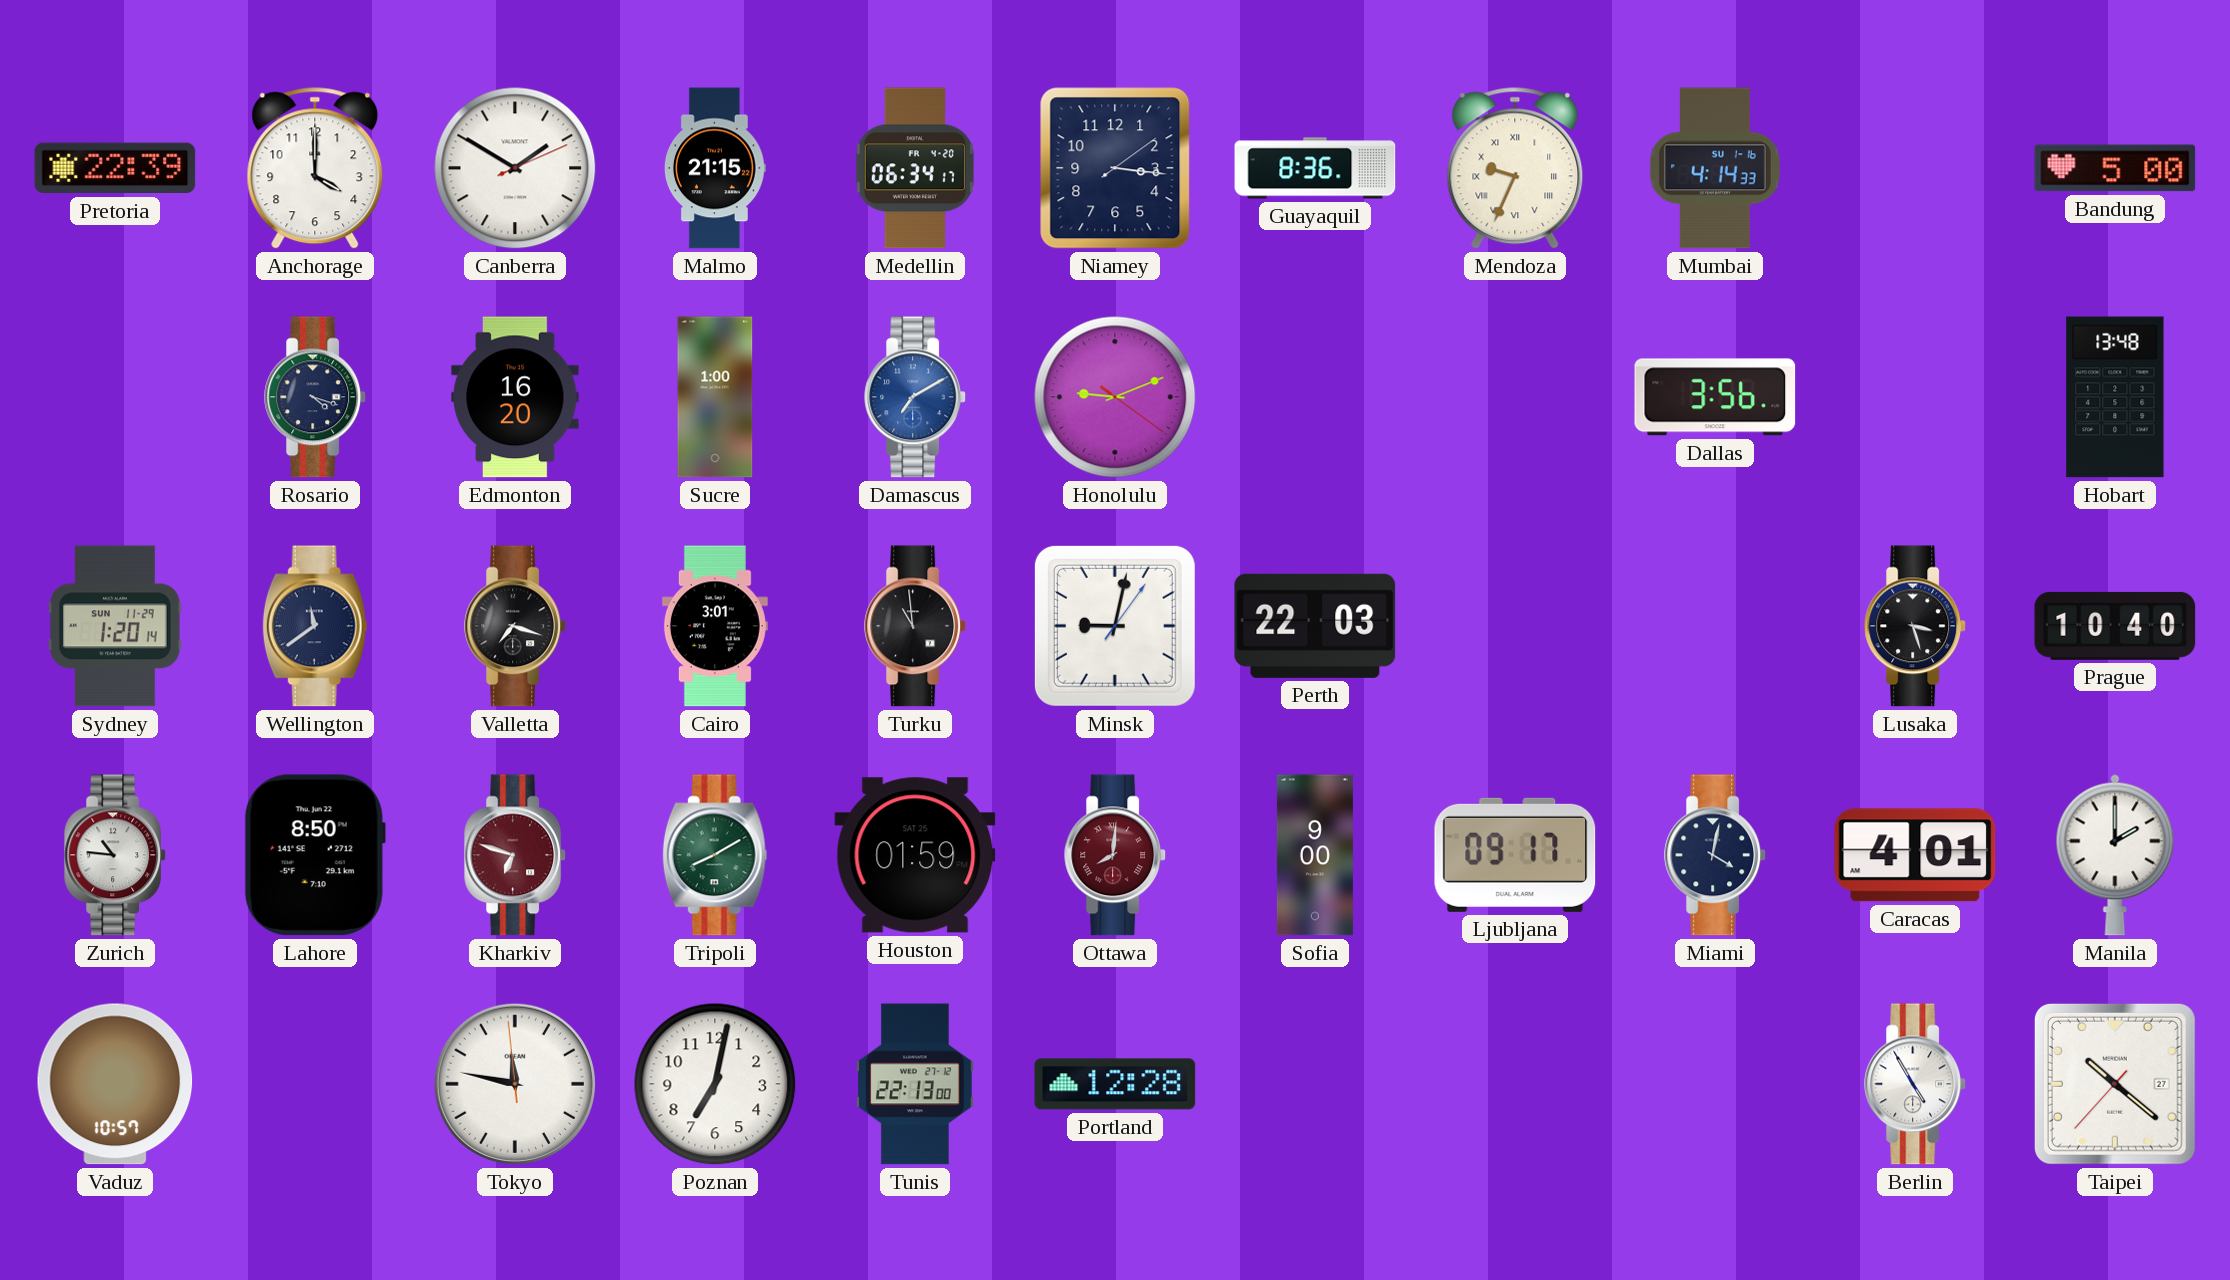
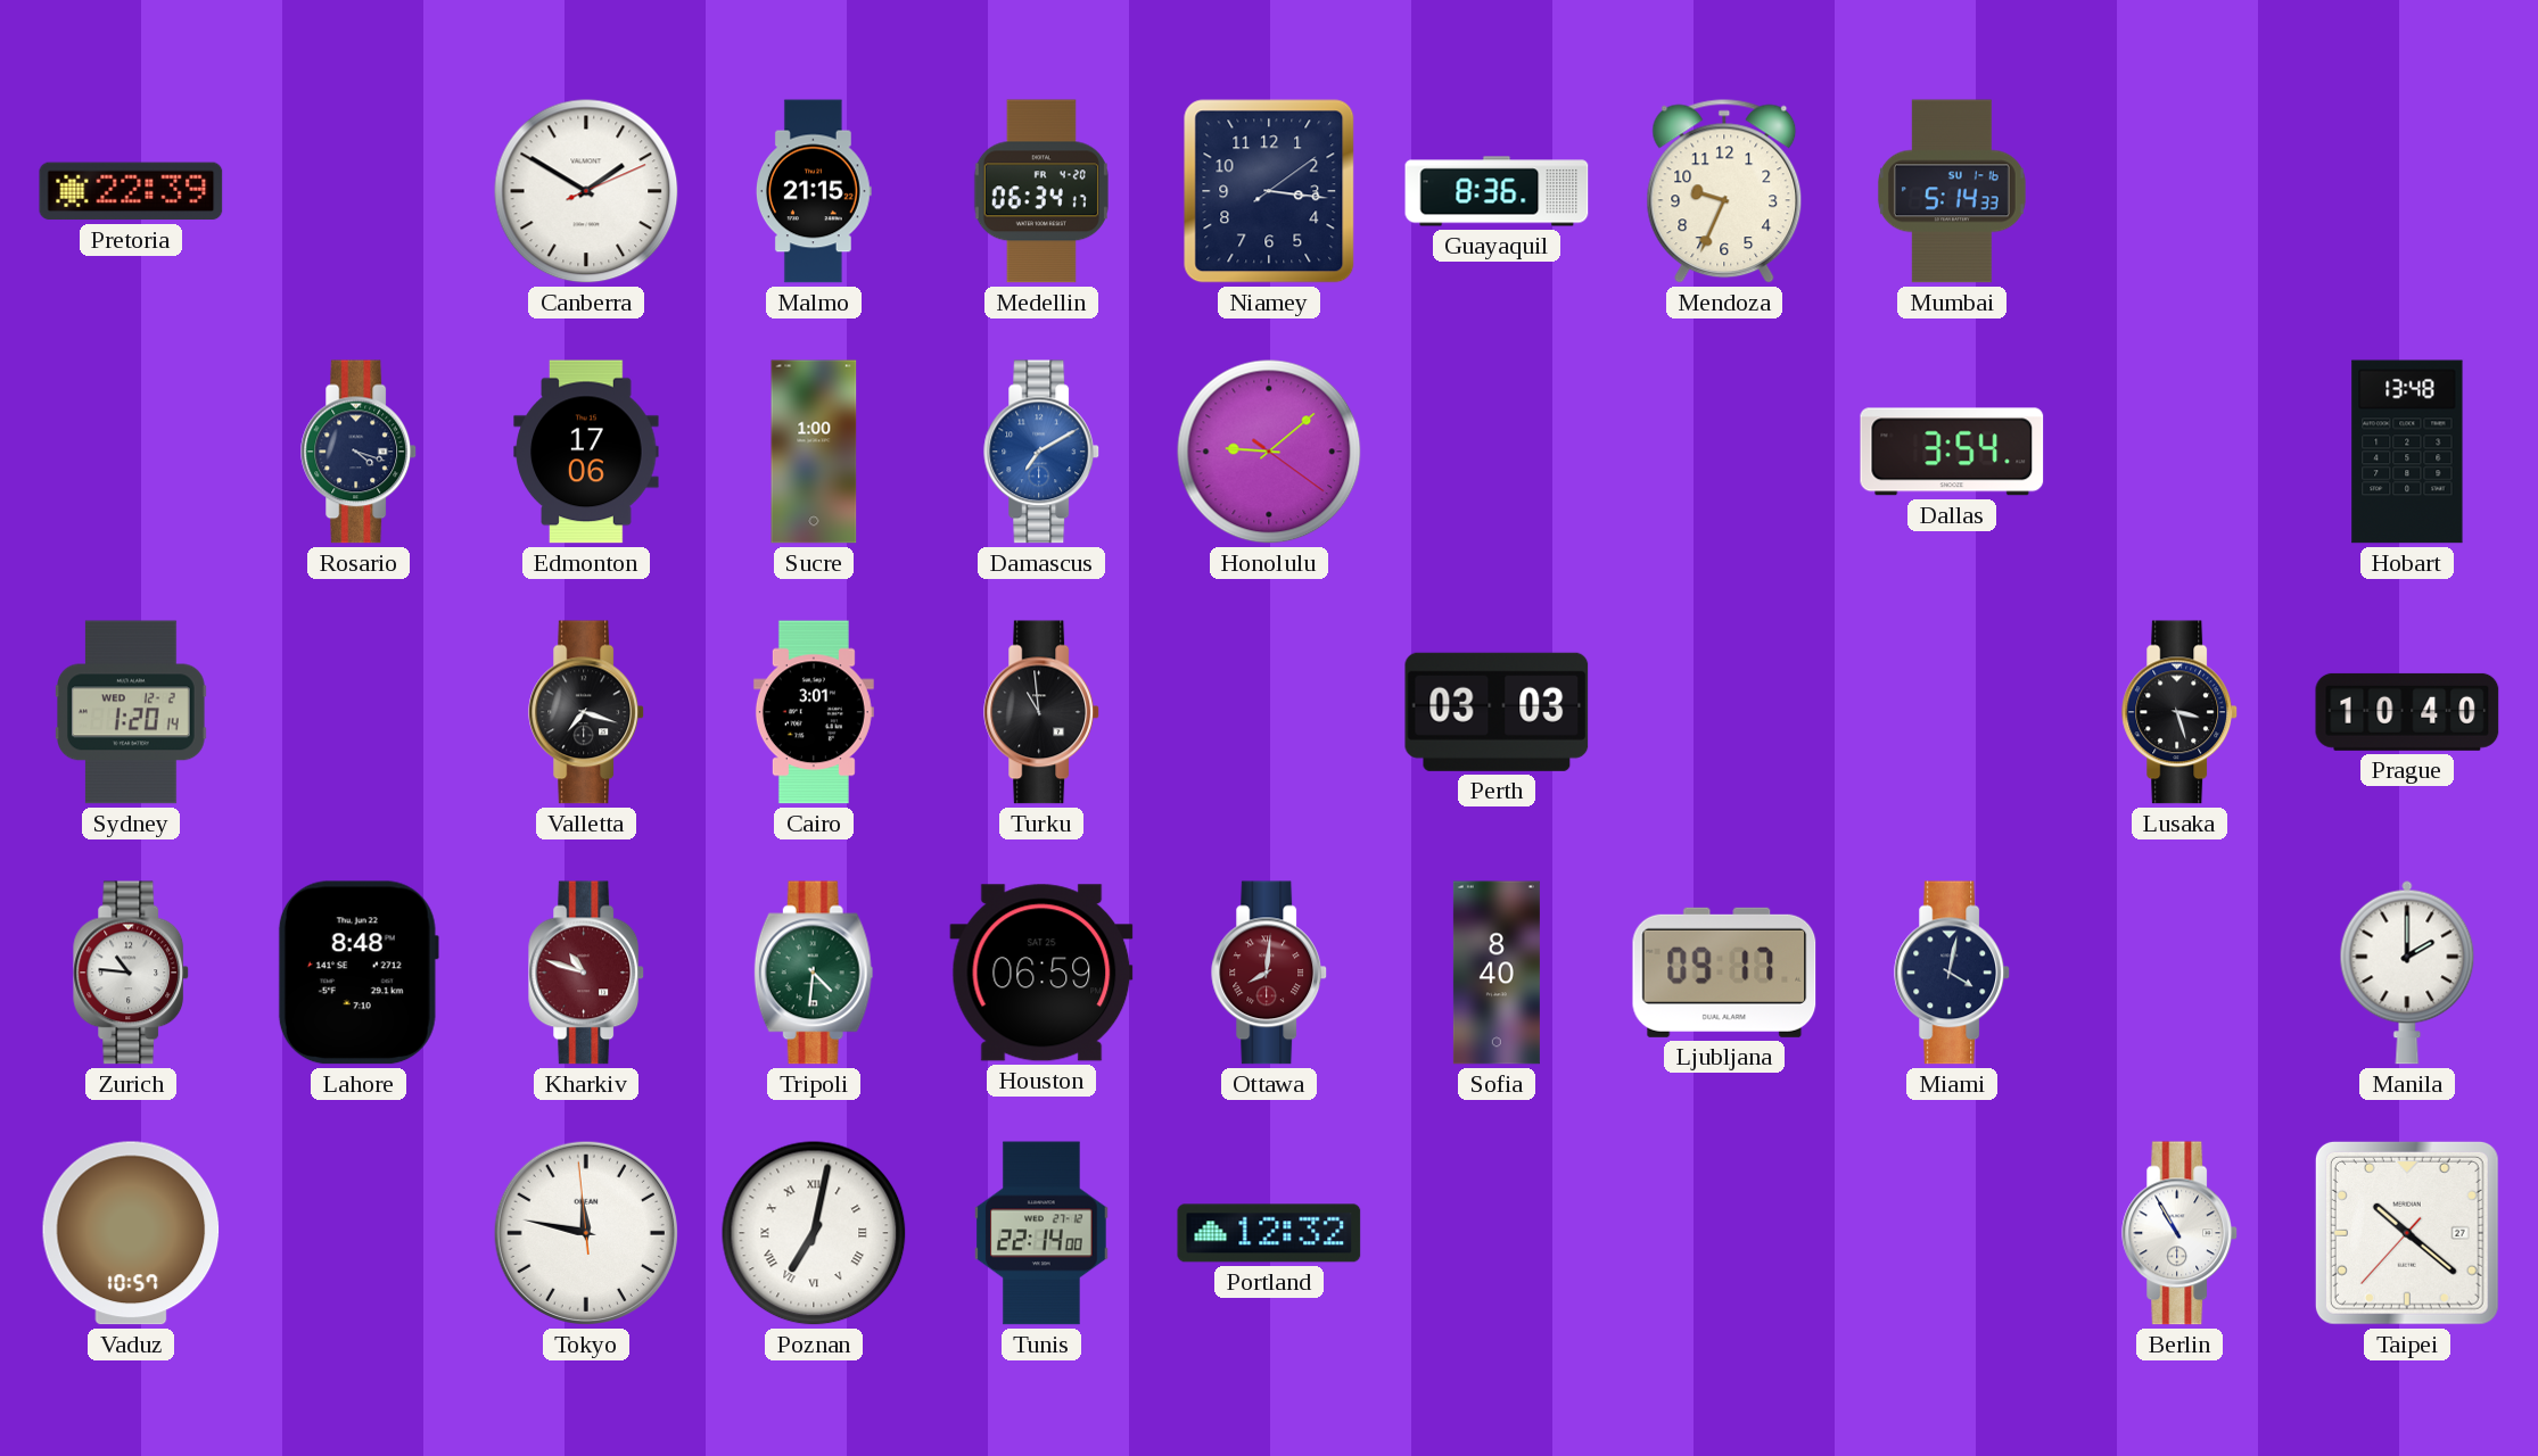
Anchorage: 4:00 -> none
Mendoza numerals: Roman -> Arabic
Mumbai: 4:14 -> 5:14
Bandung: 5:00 -> none
Edmonton: 16:20 -> 17:06
Honolulu: 9:11 -> 9:08
Dallas: 3:56 -> 3:54
Sydney date: SUN 11-29 -> WED 12-2
Wellington: 11:39 -> none
Minsk: 9:02 -> none
Perth: 22:03 -> 03:03
Lahore: 8:50 -> 8:48
Kharkiv: 6:48 -> 10:48
Tripoli: 8:10 -> 4:31
Houston: 01:59 -> 06:59
Sofia: 9:00 -> 8:40
Caracas: 4:01 -> none
Poznan numerals: Arabic -> Roman
Tunis: 22:13 -> 22:14
Portland: 12:28 -> 12:32
Berlin: 4:55 -> 10:55
